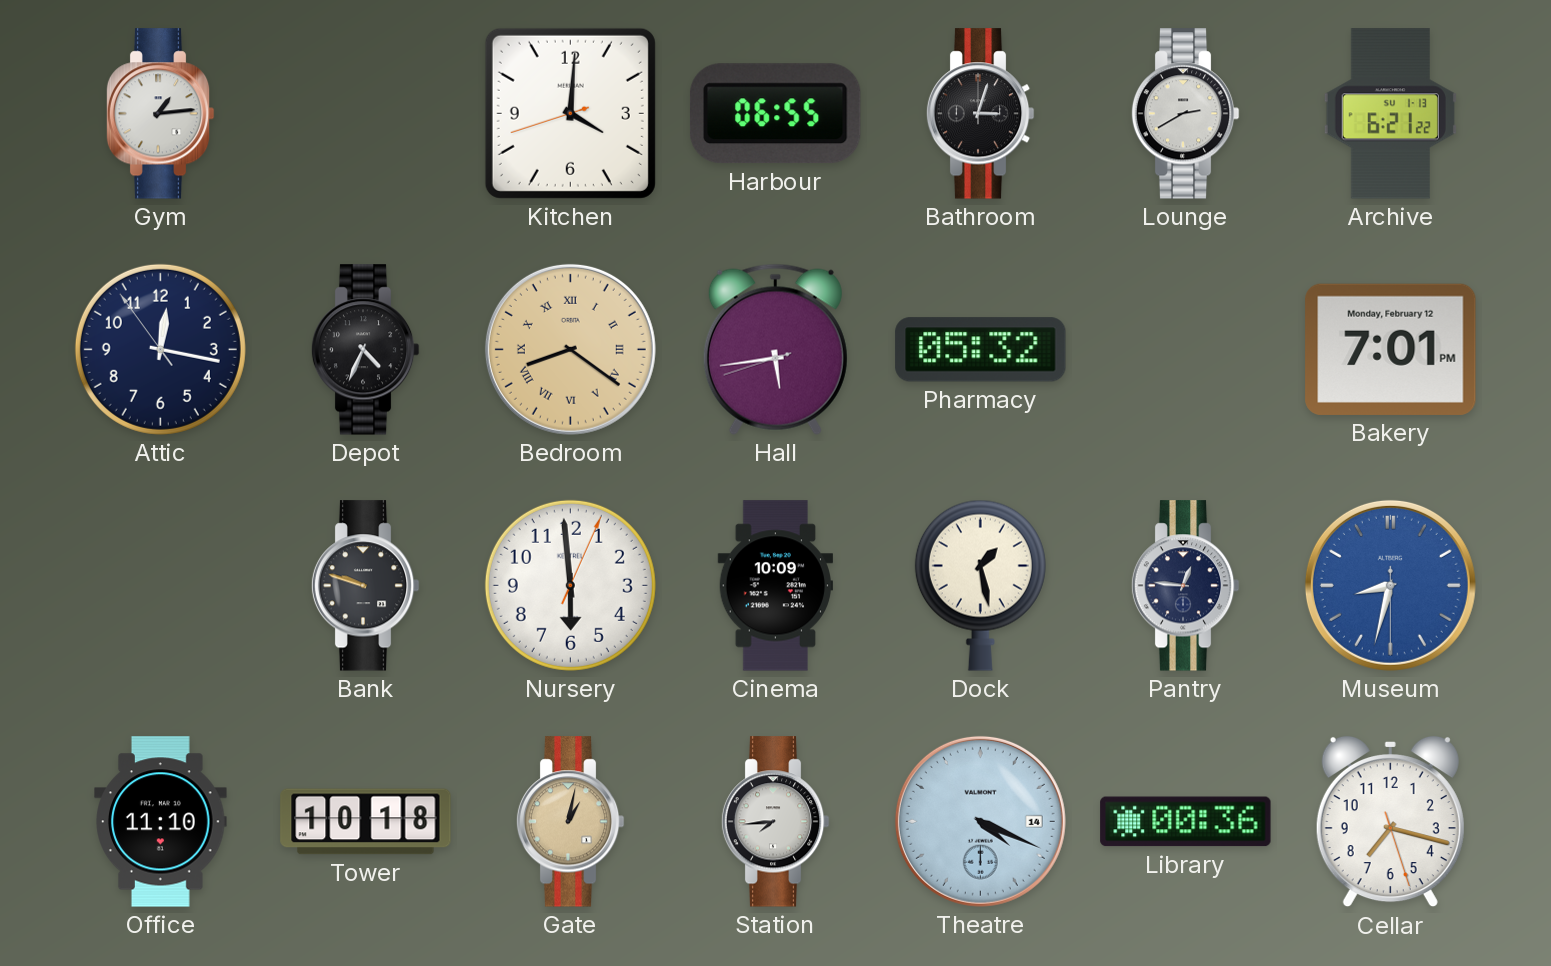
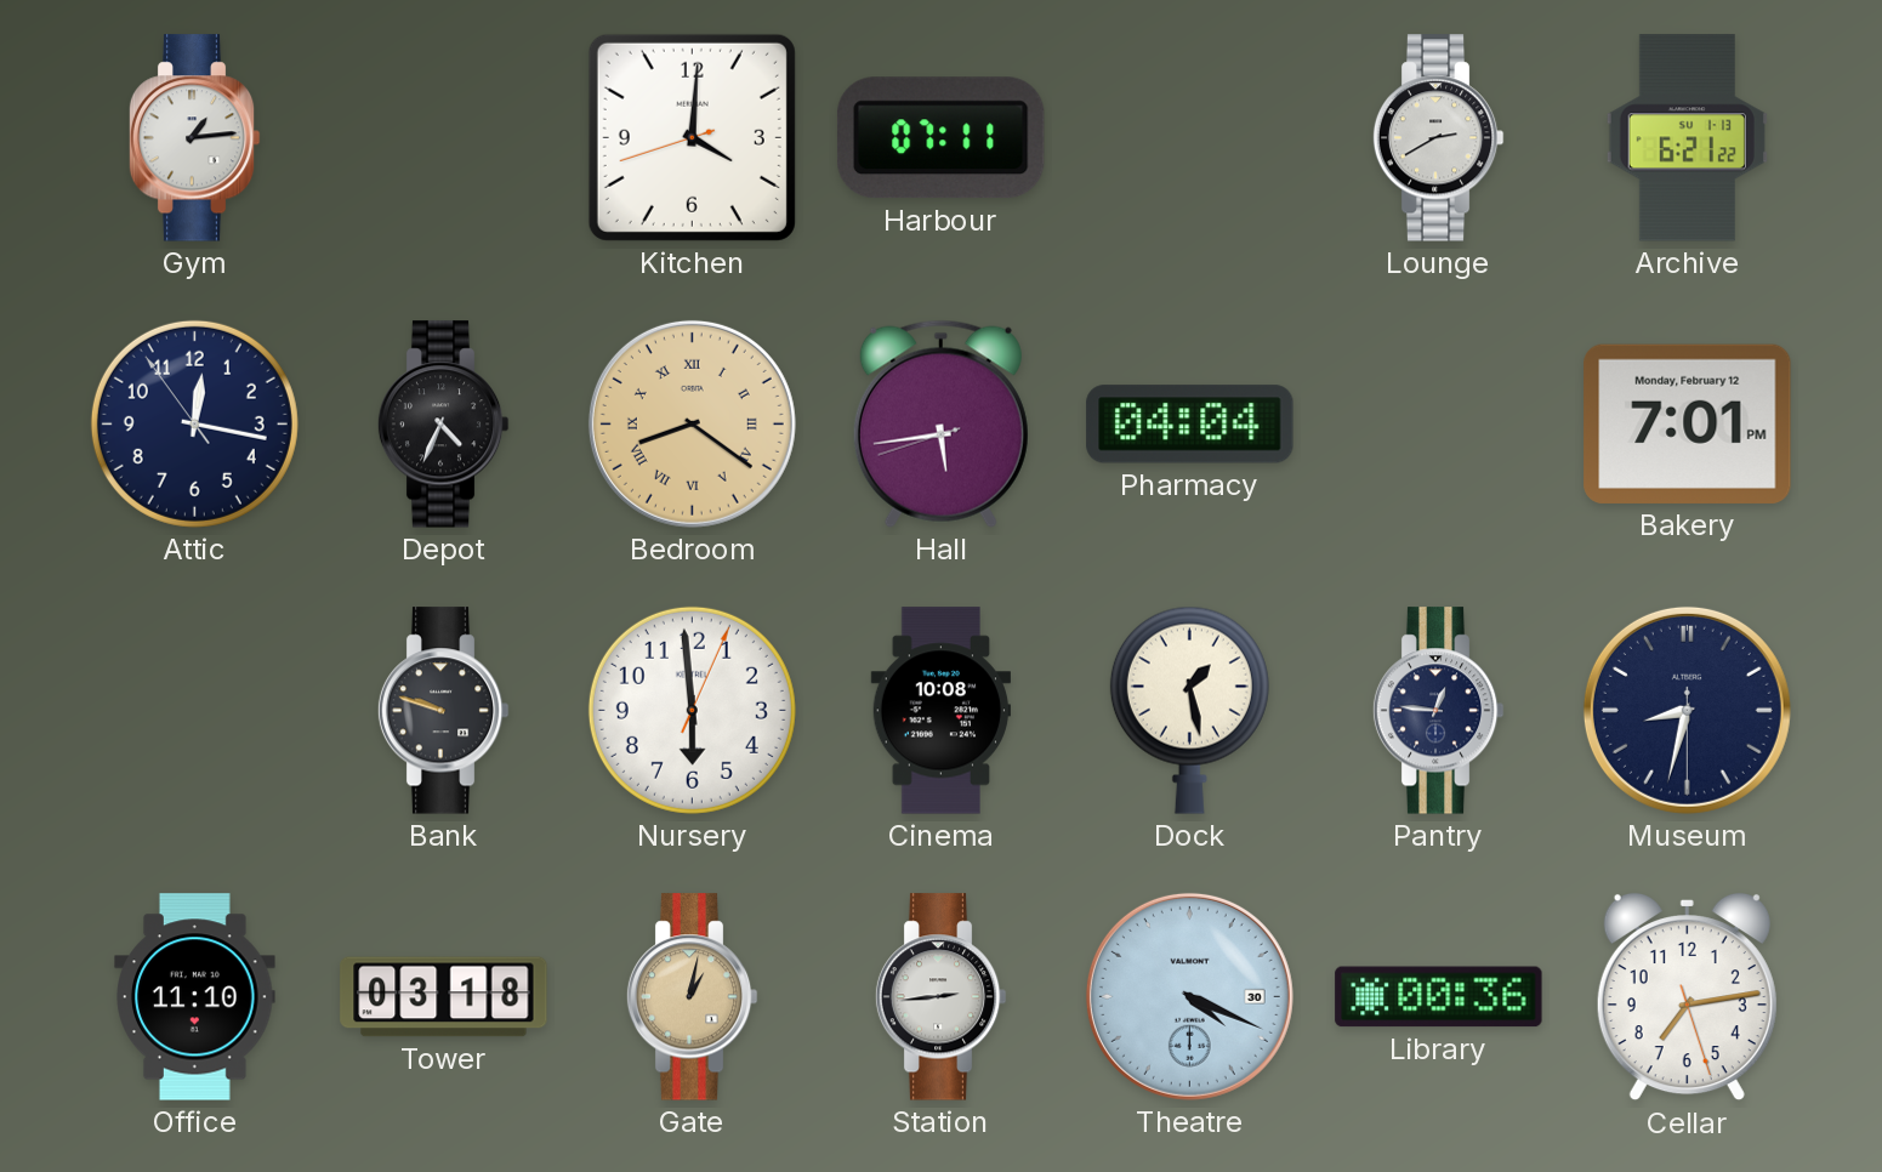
Harbour: 06:55 -> 07:11
Bathroom: 3:03 -> none
Pharmacy: 05:32 -> 04:04
Cinema: 10:09 -> 10:08
Museum dial: blue -> navy
Tower: 10:18 -> 03:18
Station: 7:44 -> 2:44
Theatre date: 14 -> 30
Cellar: 7:17 -> 7:13
